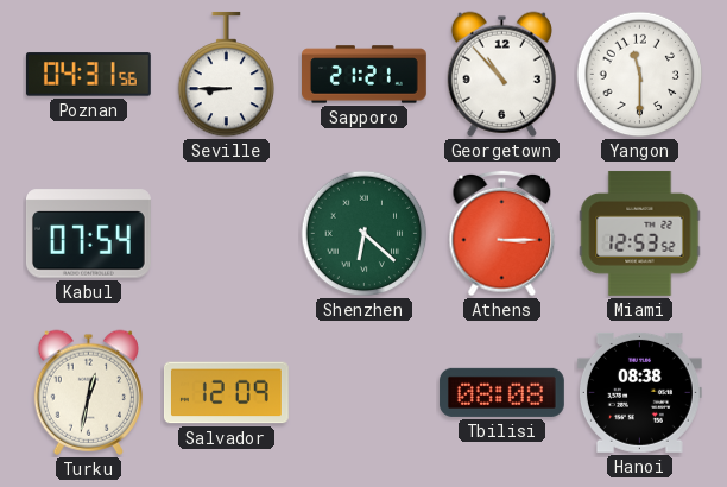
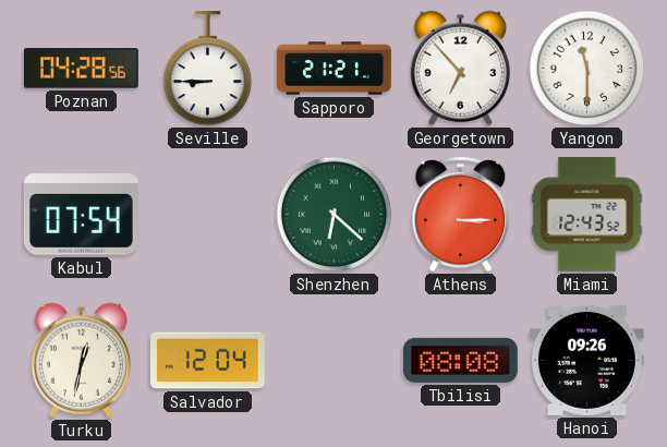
Poznan: 04:31 -> 04:28
Georgetown: 10:53 -> 6:53
Miami: 12:53 -> 12:43
Salvador: 12:09 -> 12:04
Hanoi: 08:38 -> 09:26
